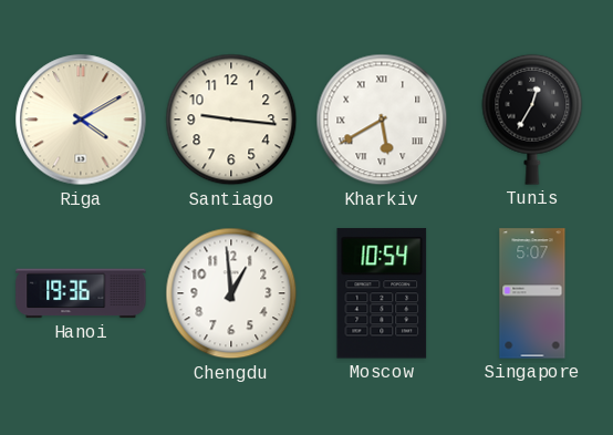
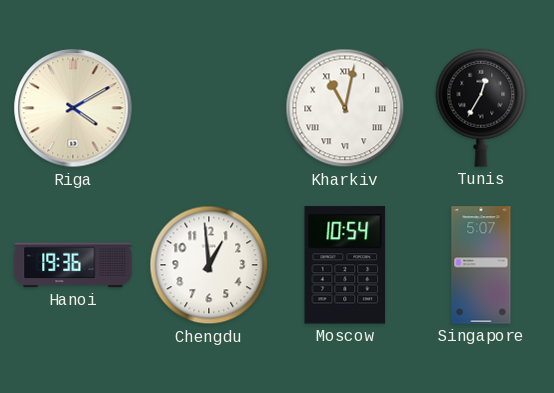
Santiago: 9:16 -> none
Kharkiv: 5:40 -> 11:02
